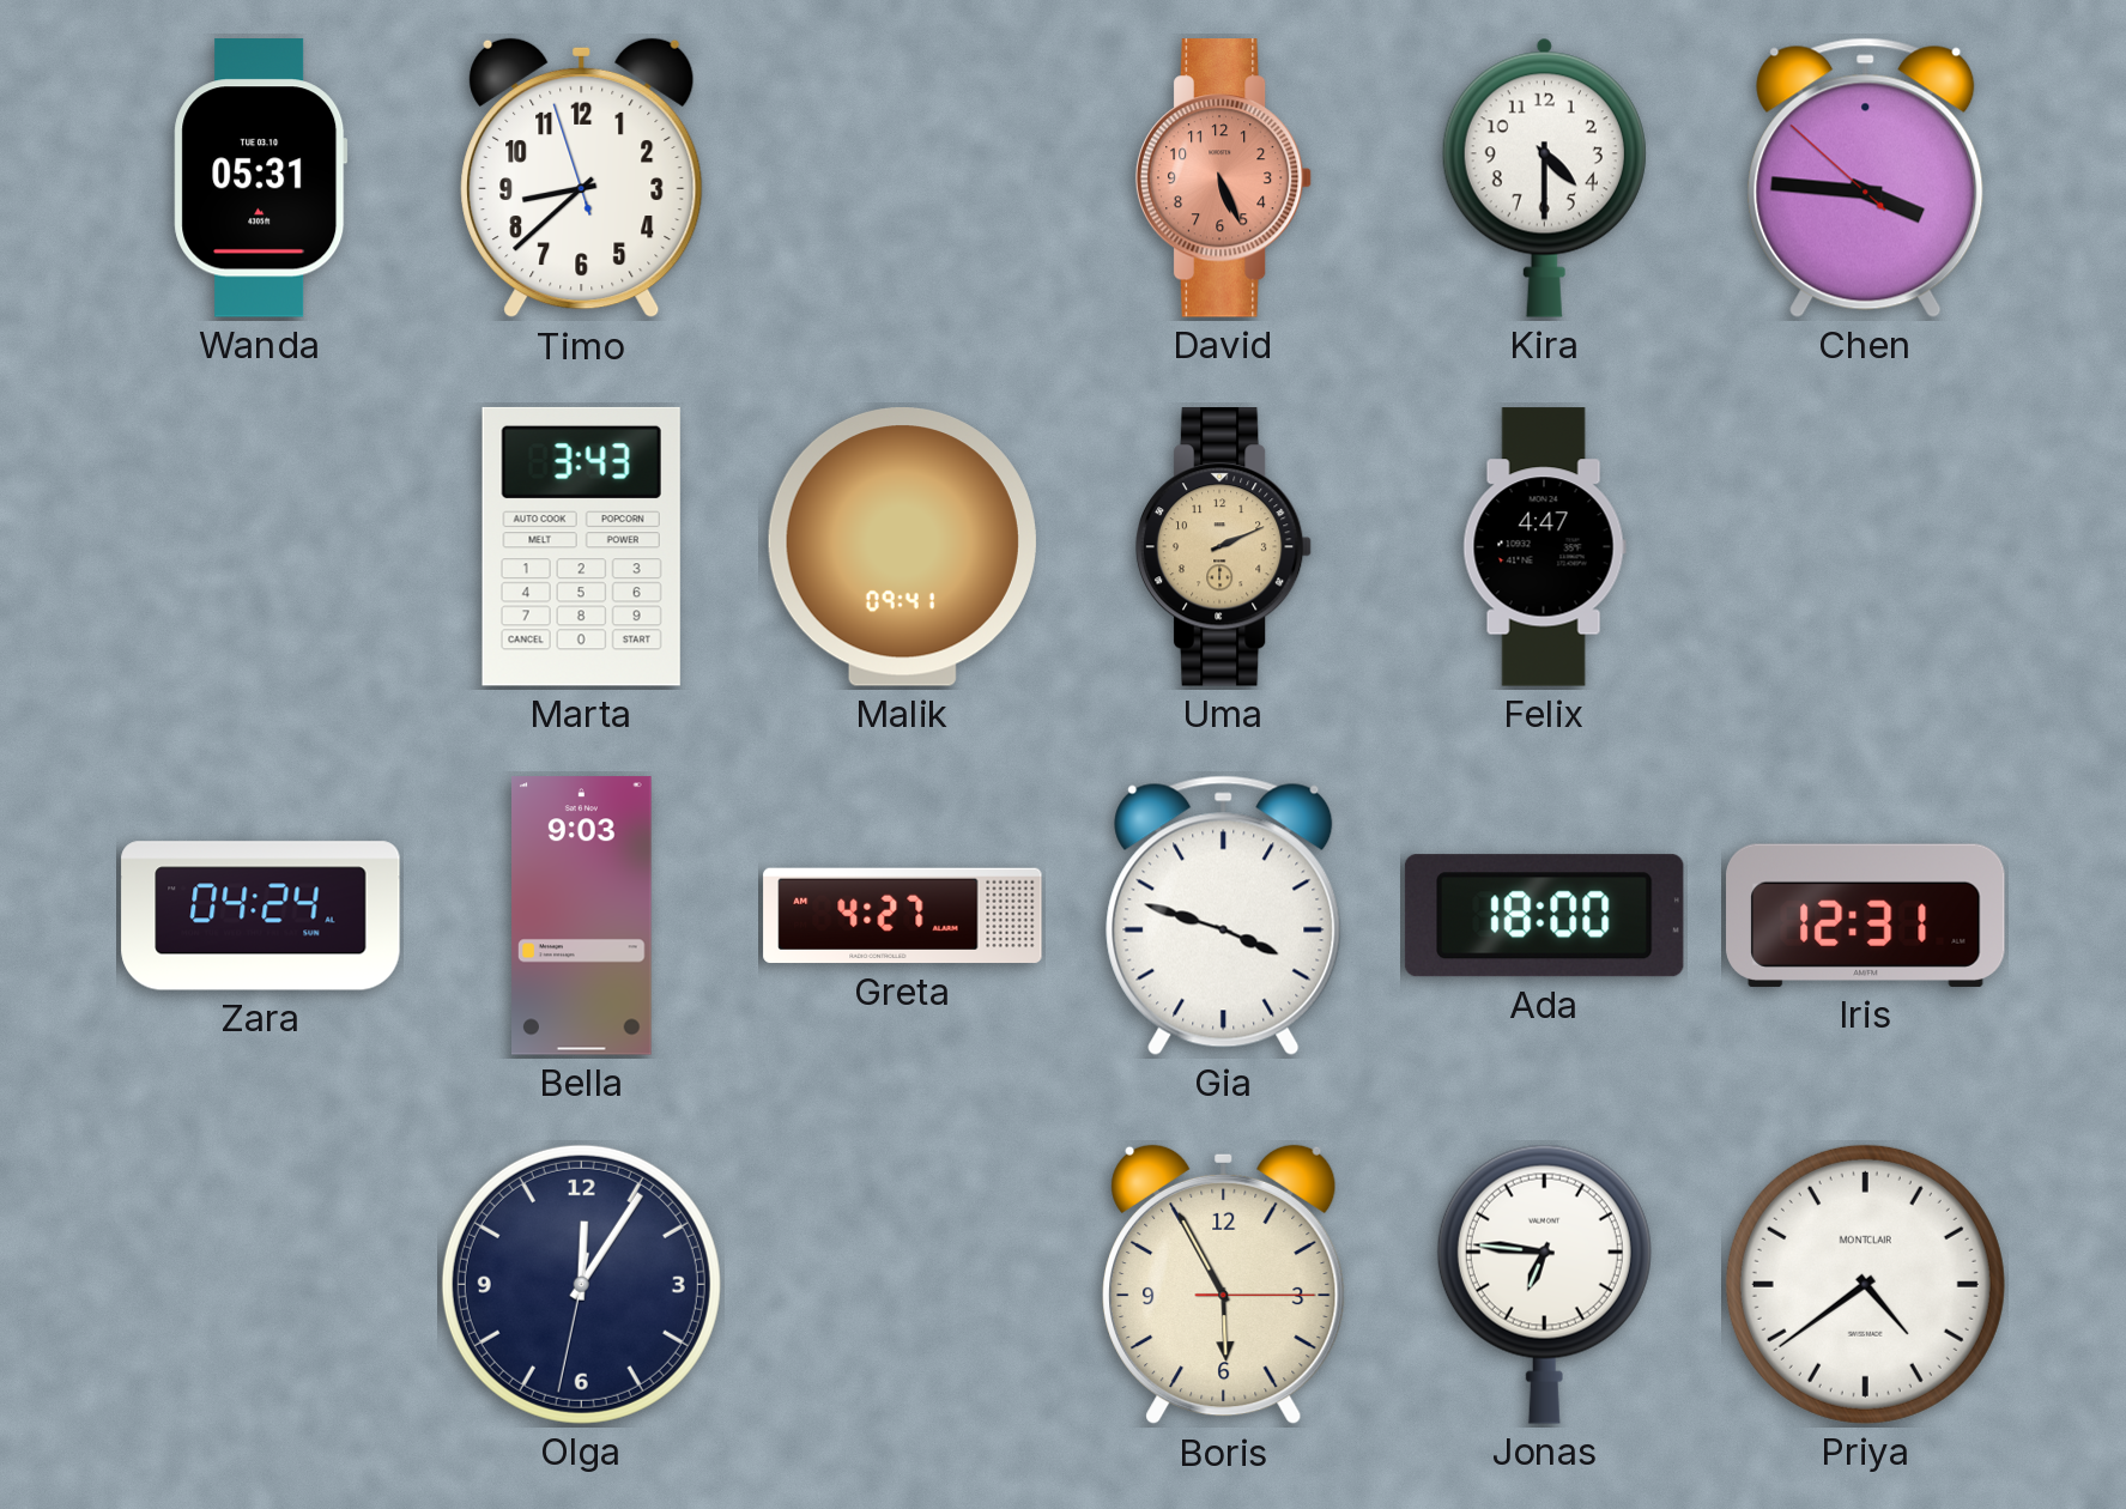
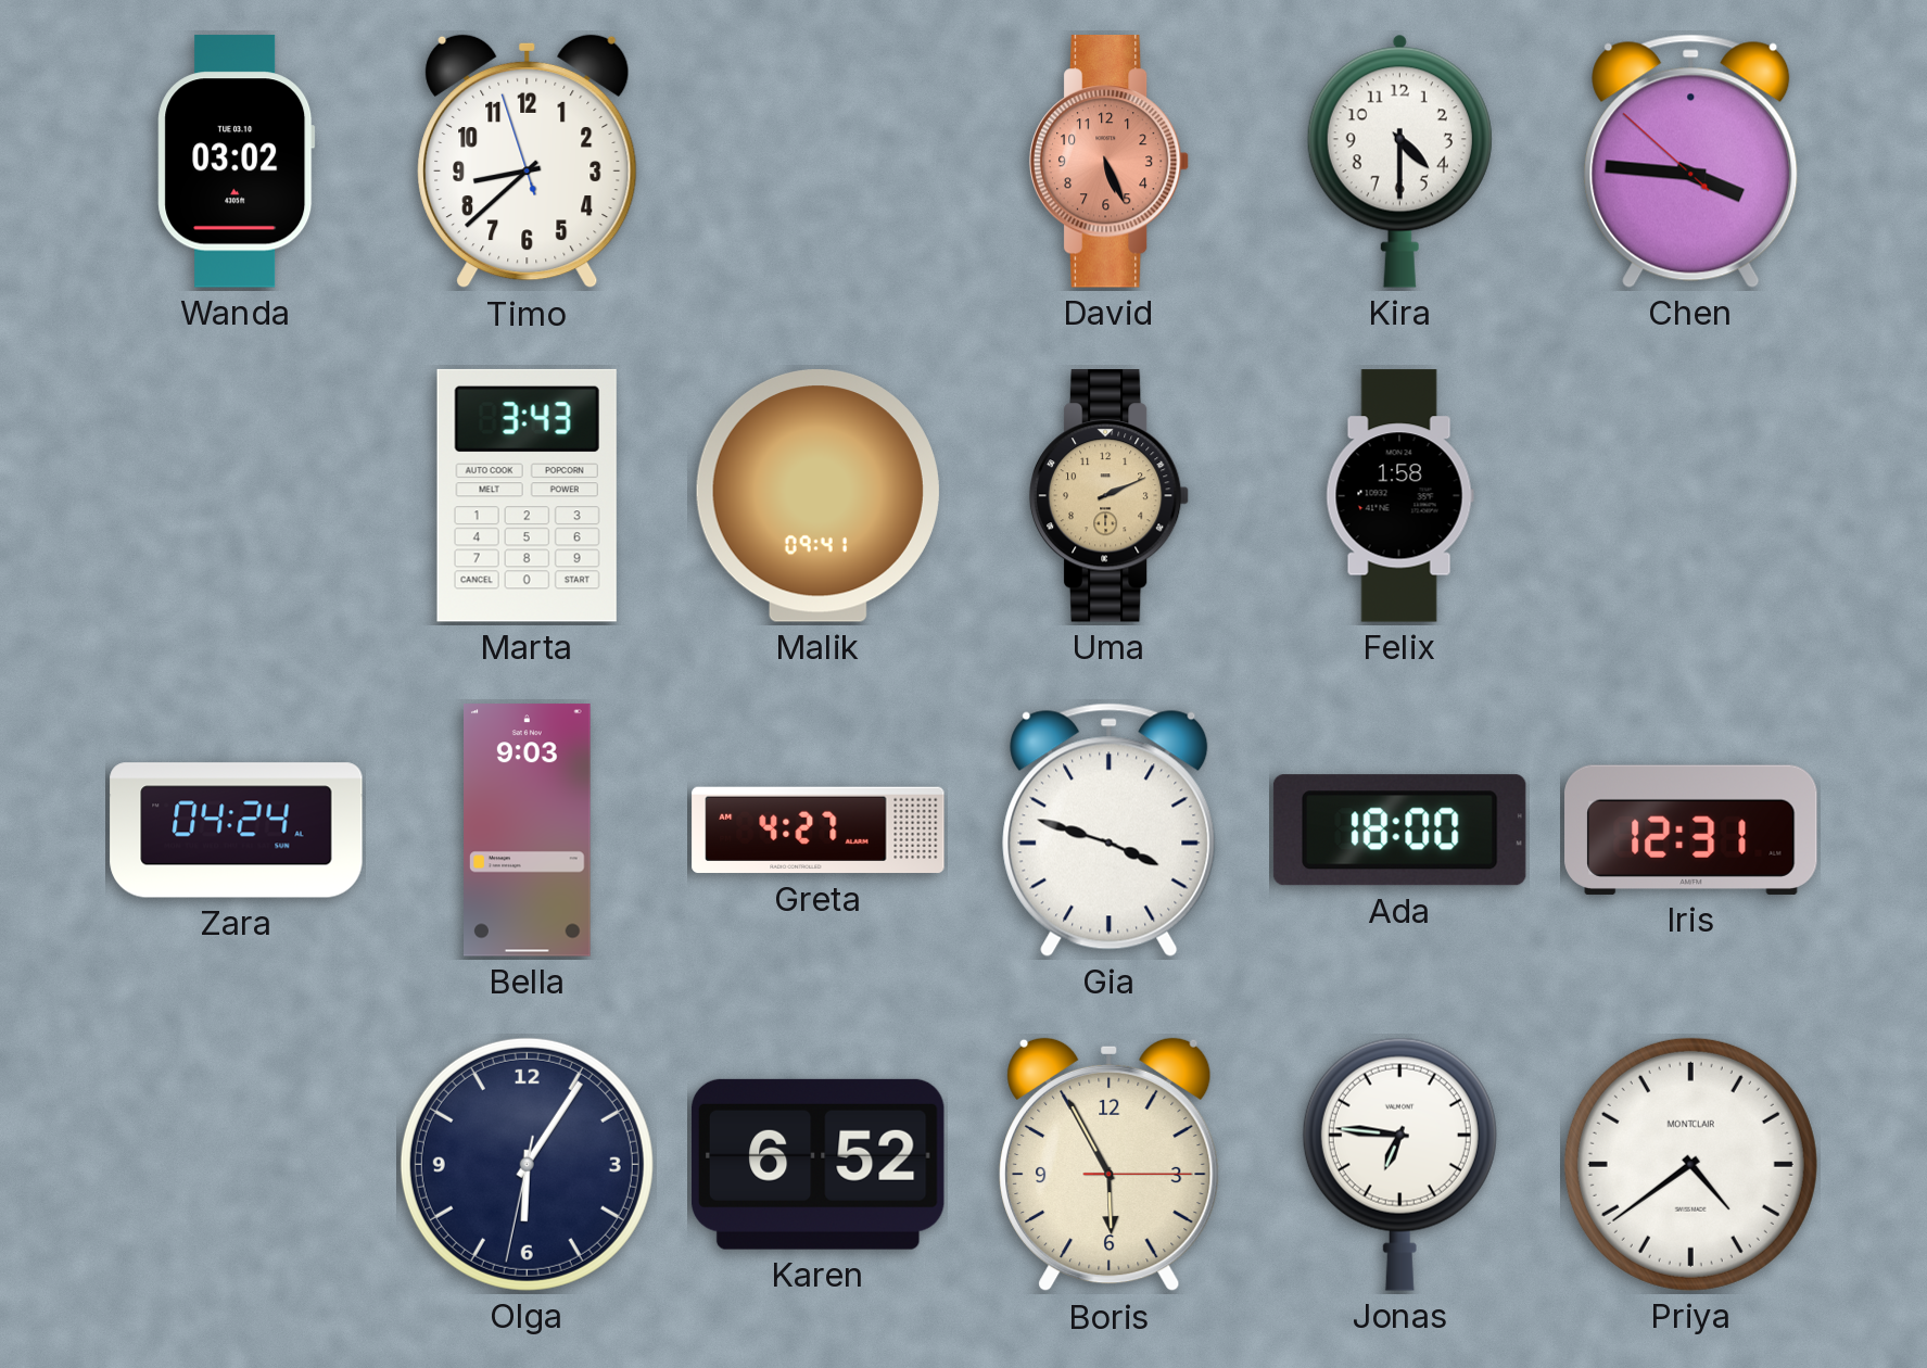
Wanda: 05:31 -> 03:02
Felix: 4:47 -> 1:58
Olga: 12:05 -> 6:05
Karen: none -> 6:52
